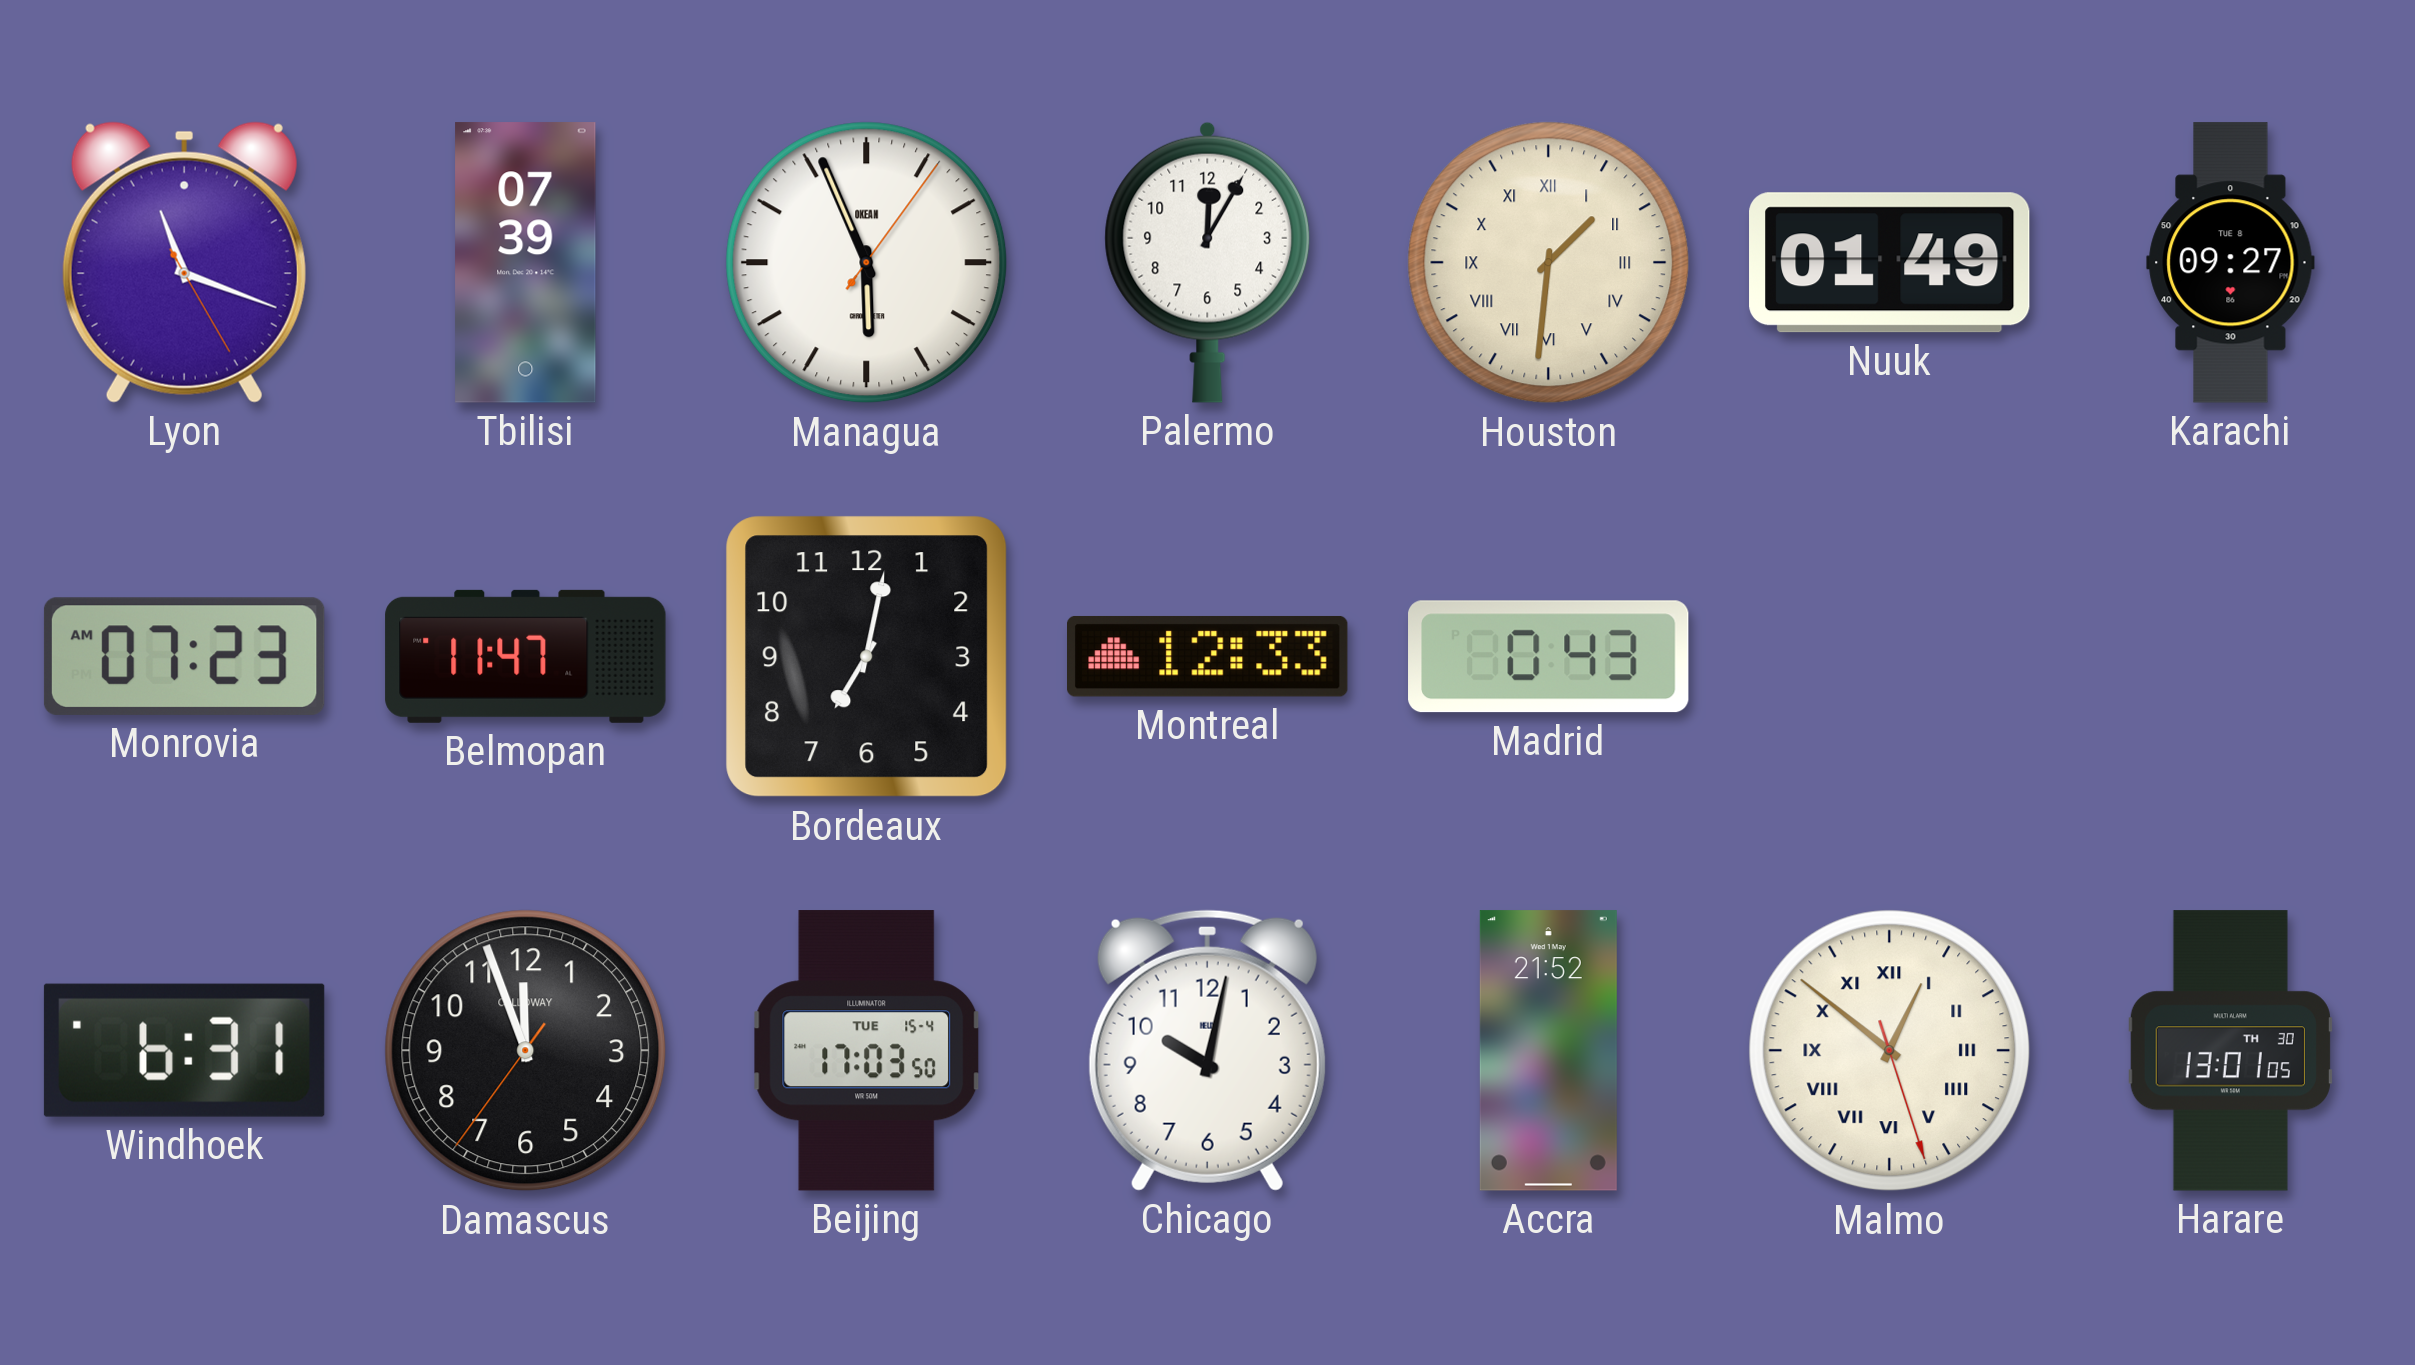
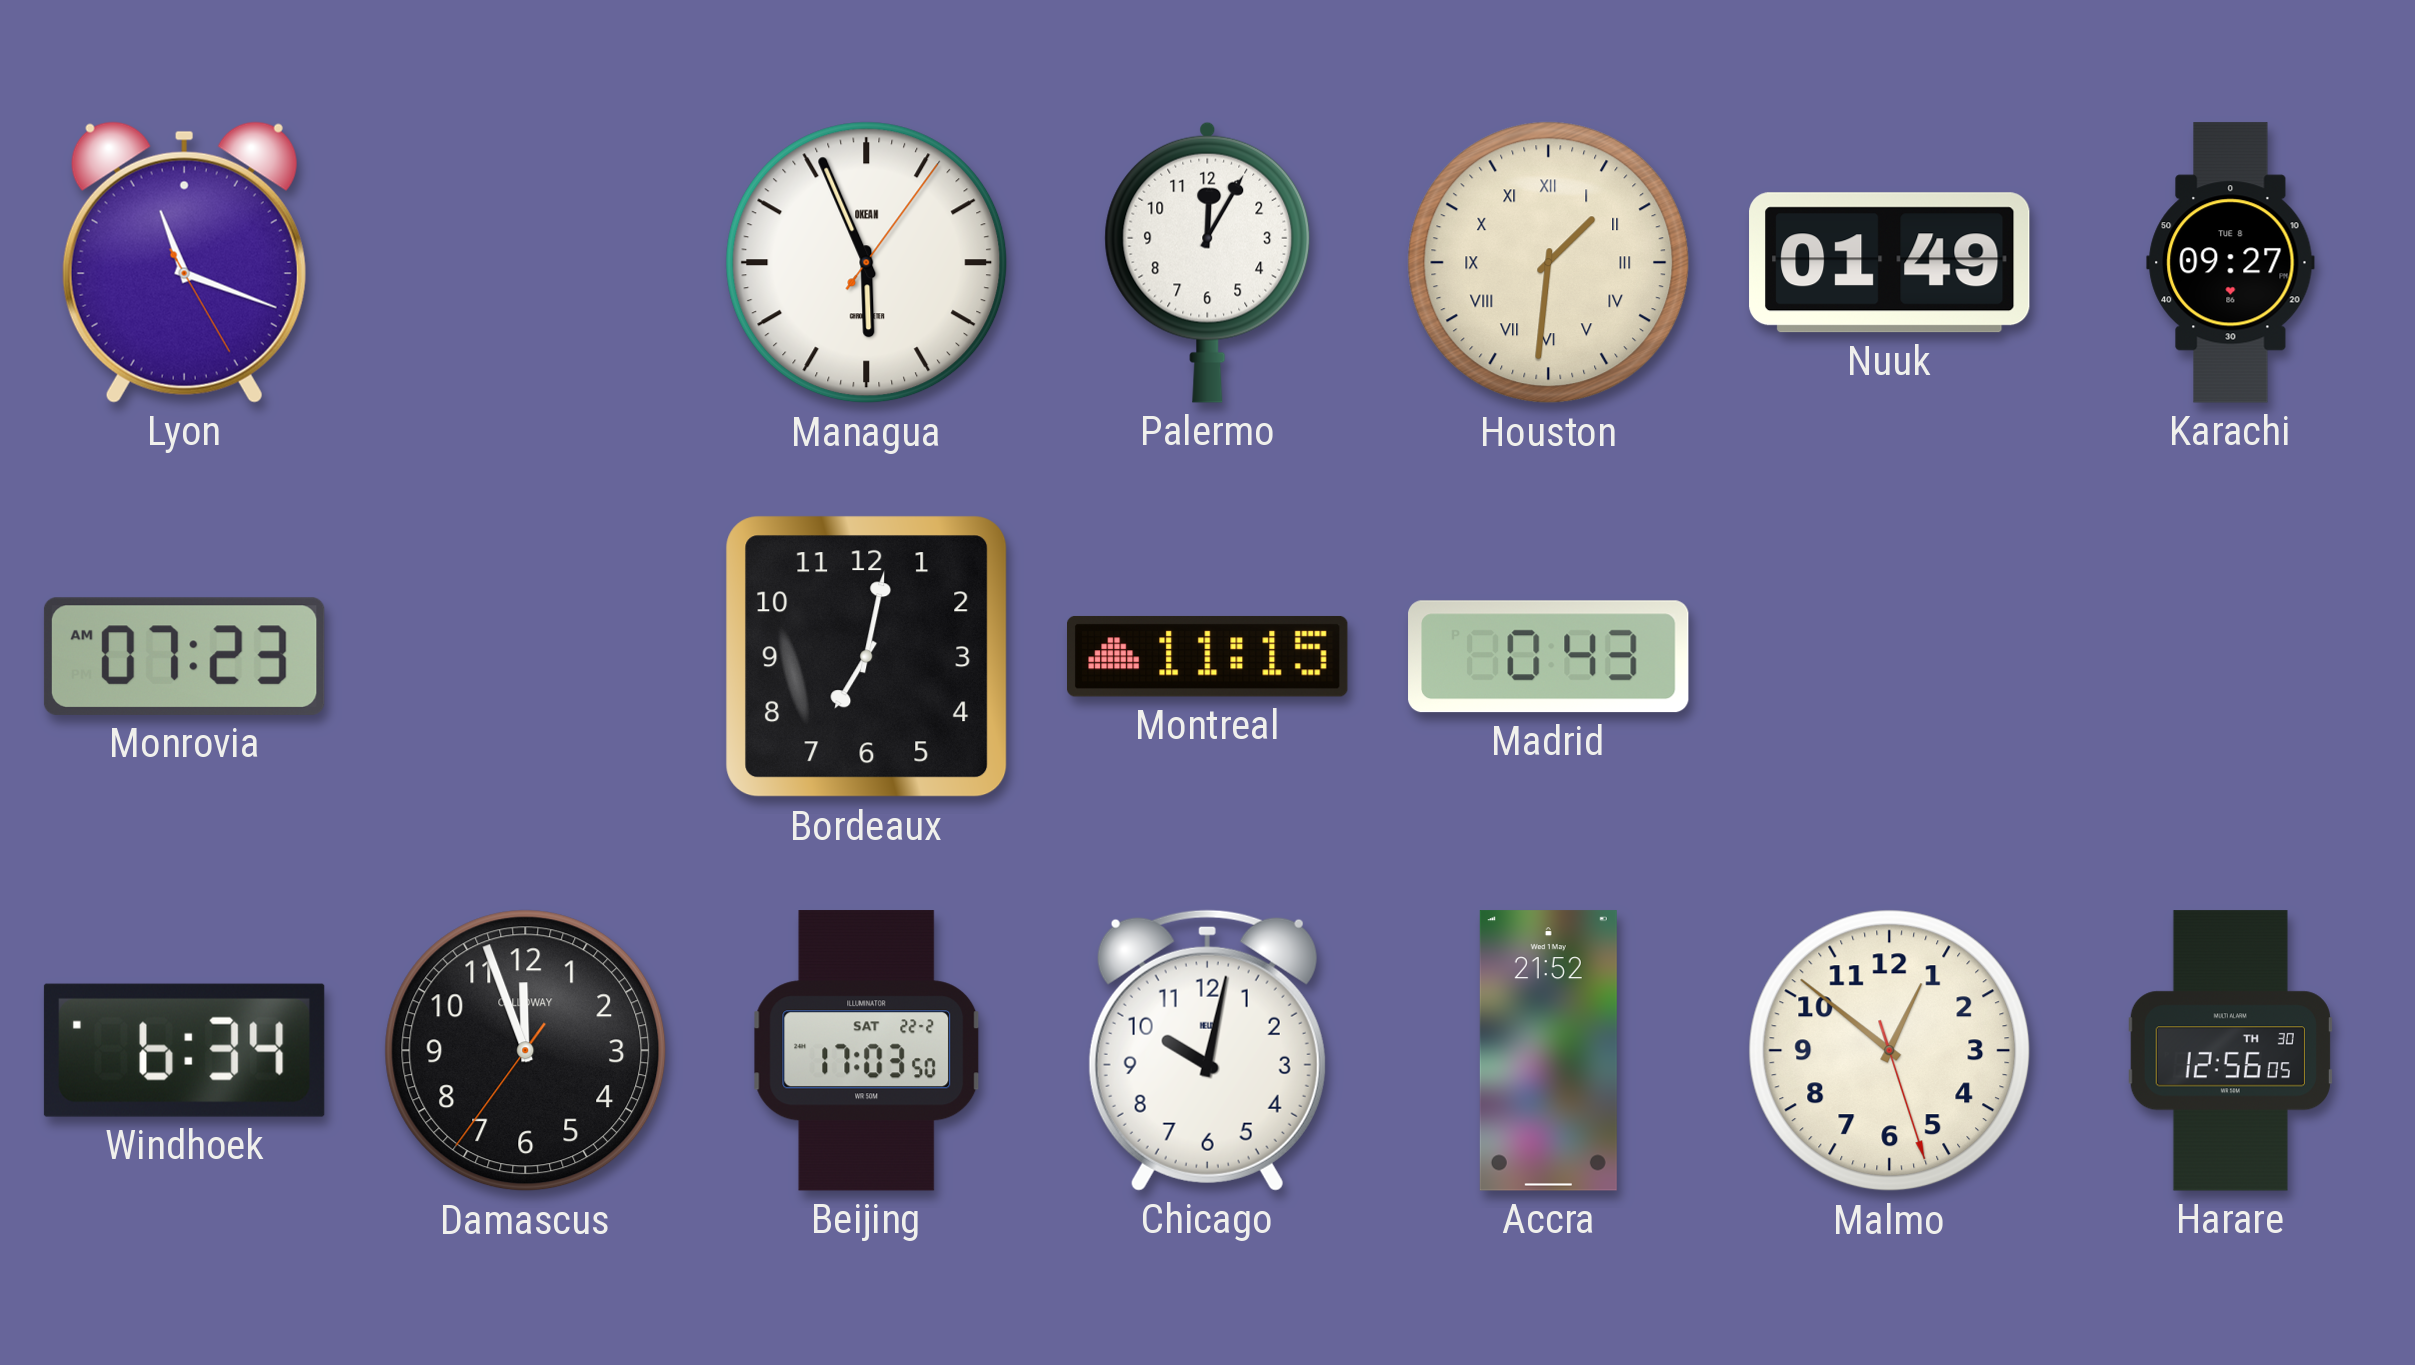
Tbilisi: 07:39 -> none
Belmopan: 11:47 -> none
Montreal: 12:33 -> 11:15
Windhoek: 6:31 -> 6:34
Beijing date: TUE 15-4 -> SAT 22-2
Malmo numerals: Roman -> Arabic
Harare: 13:01 -> 12:56
